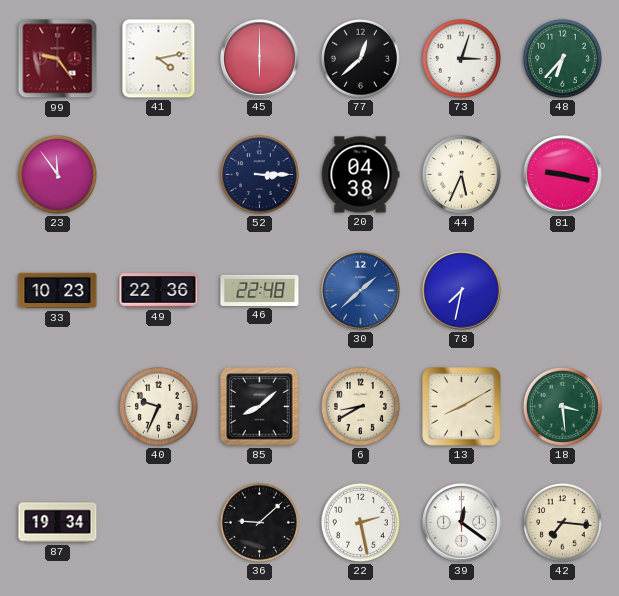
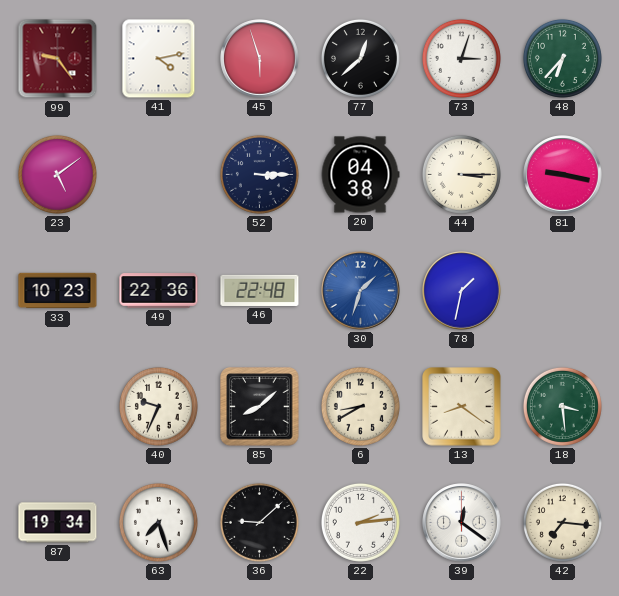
45: 6:00 -> 5:57
23: 11:54 -> 5:09
44: 5:34 -> 3:15
30: 1:38 -> 1:33
78: 7:32 -> 1:32
13: 8:10 -> 8:21
63: none -> 7:27
22: 2:28 -> 2:14
